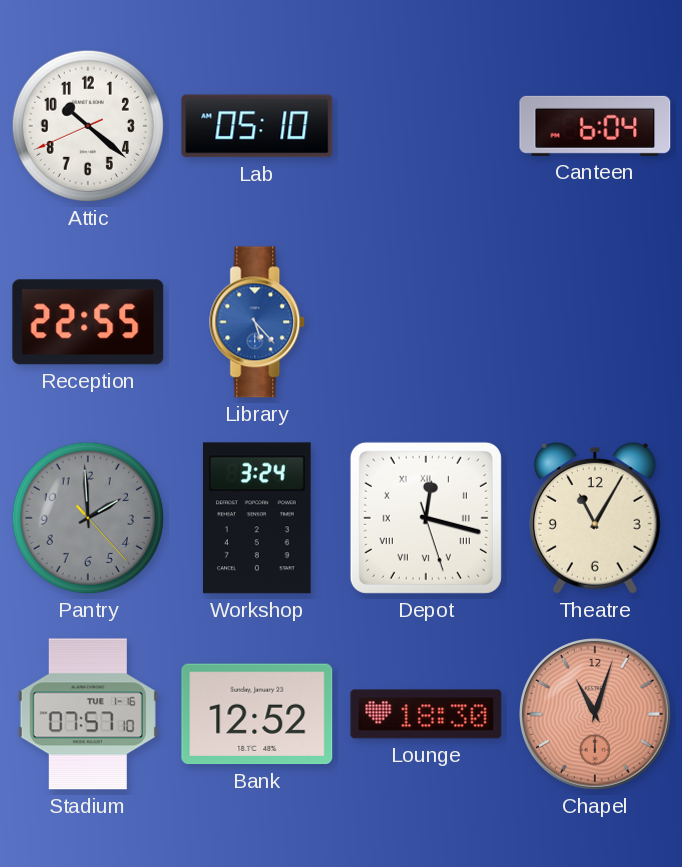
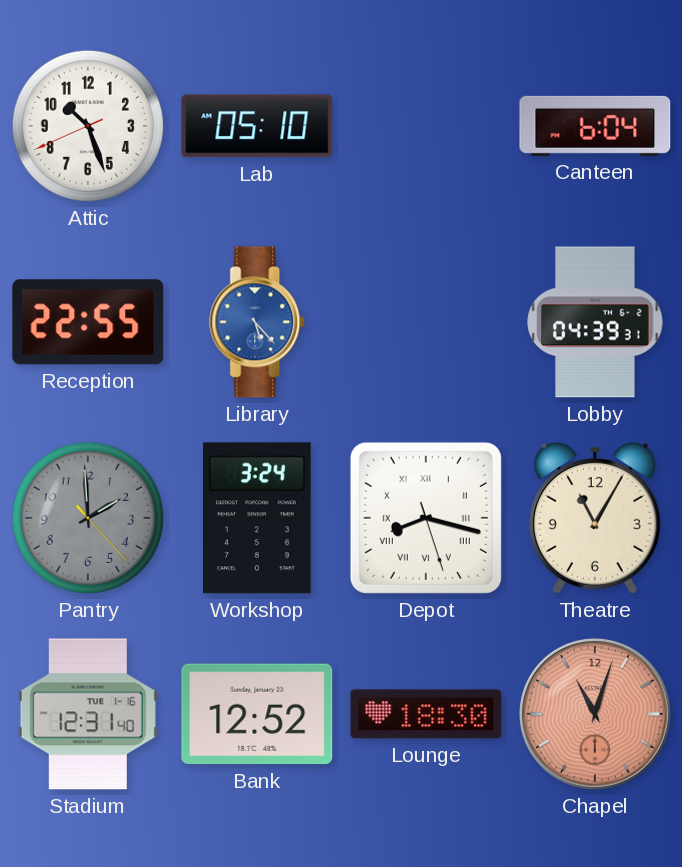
Attic: 10:21 -> 10:26
Lobby: none -> 04:39
Depot: 12:17 -> 8:17
Stadium: 07:57 -> 12:31
